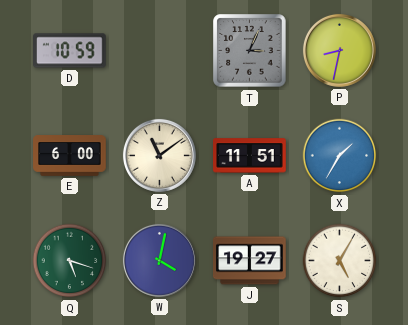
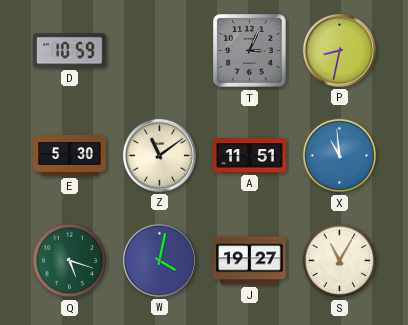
E: 6:00 -> 5:30
X: 1:35 -> 10:59
S: 5:05 -> 11:05
